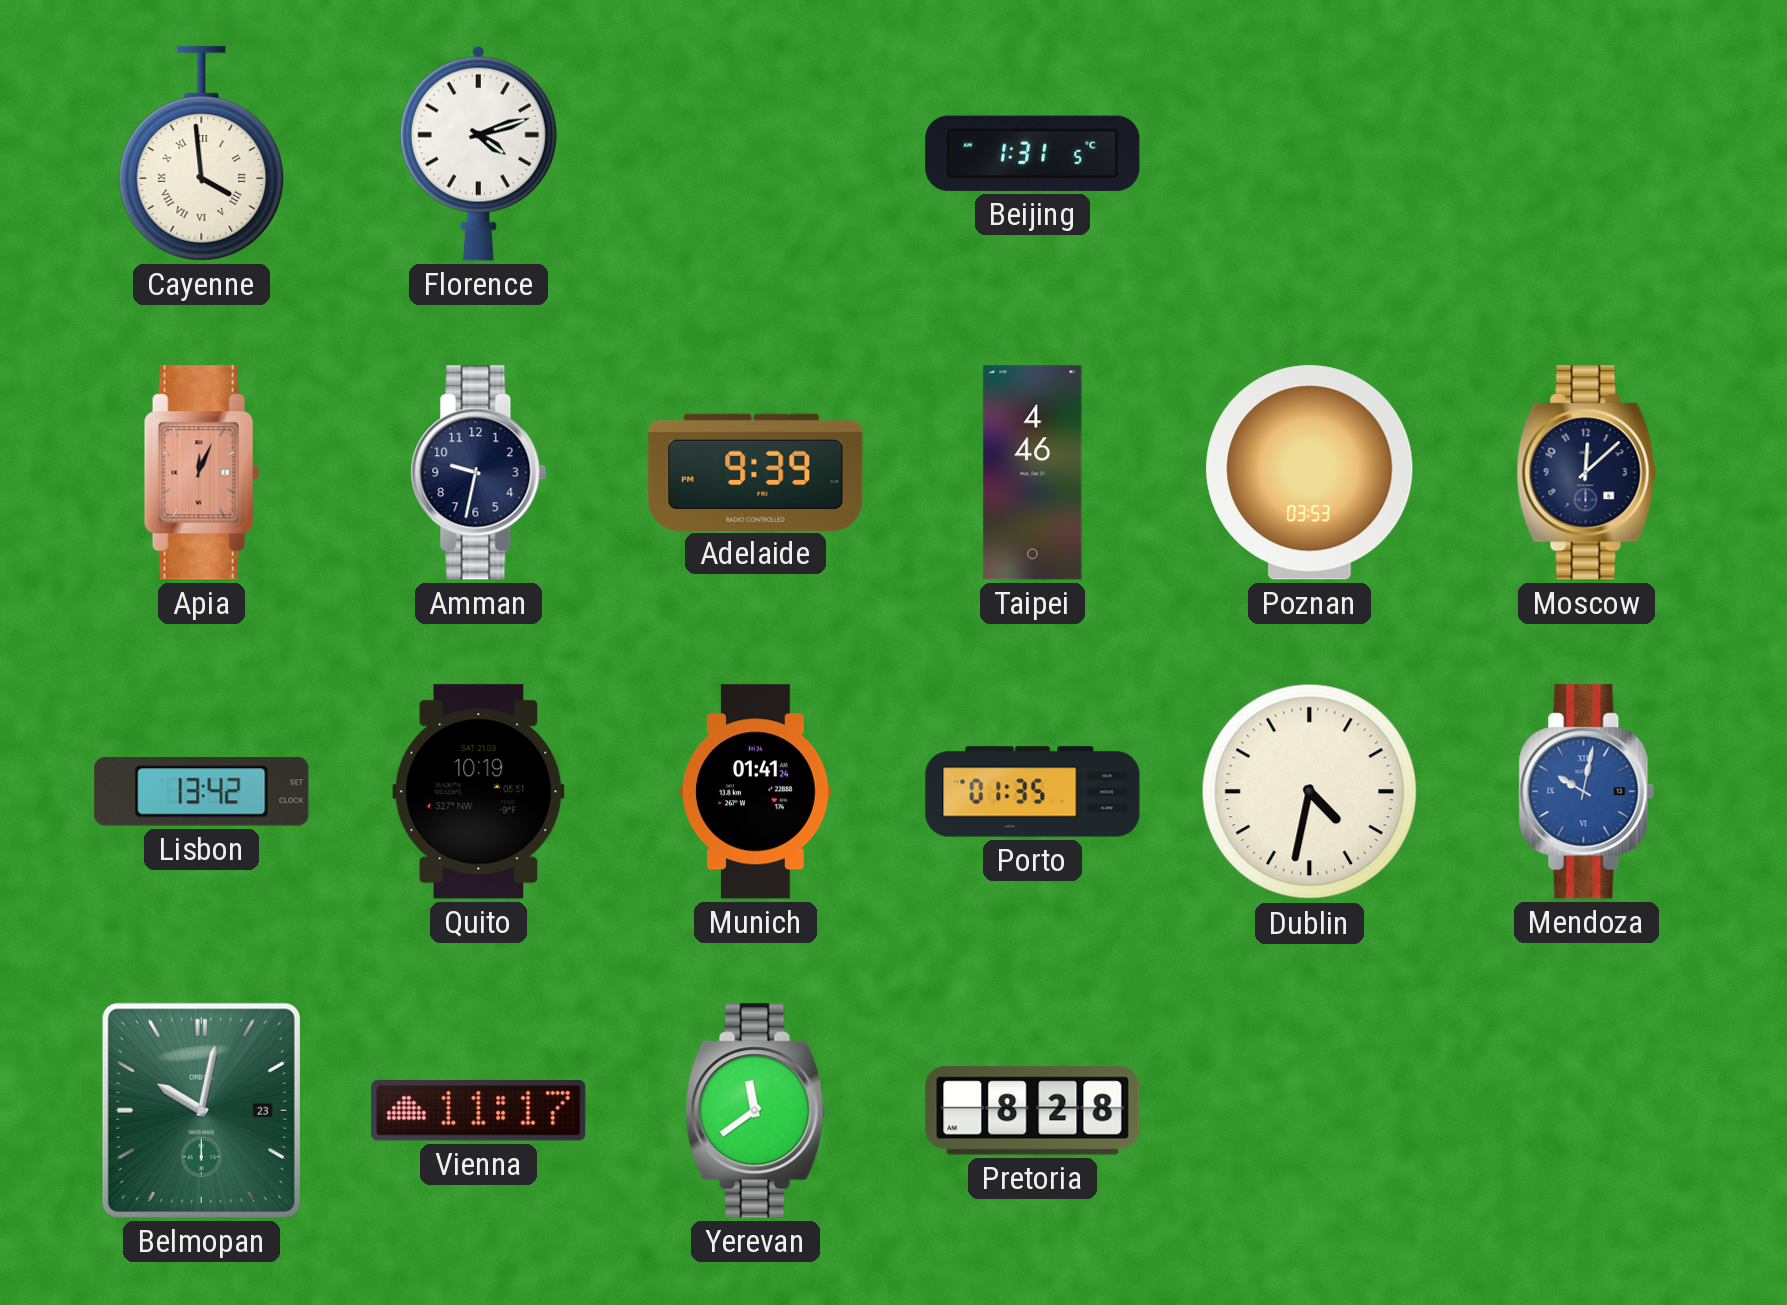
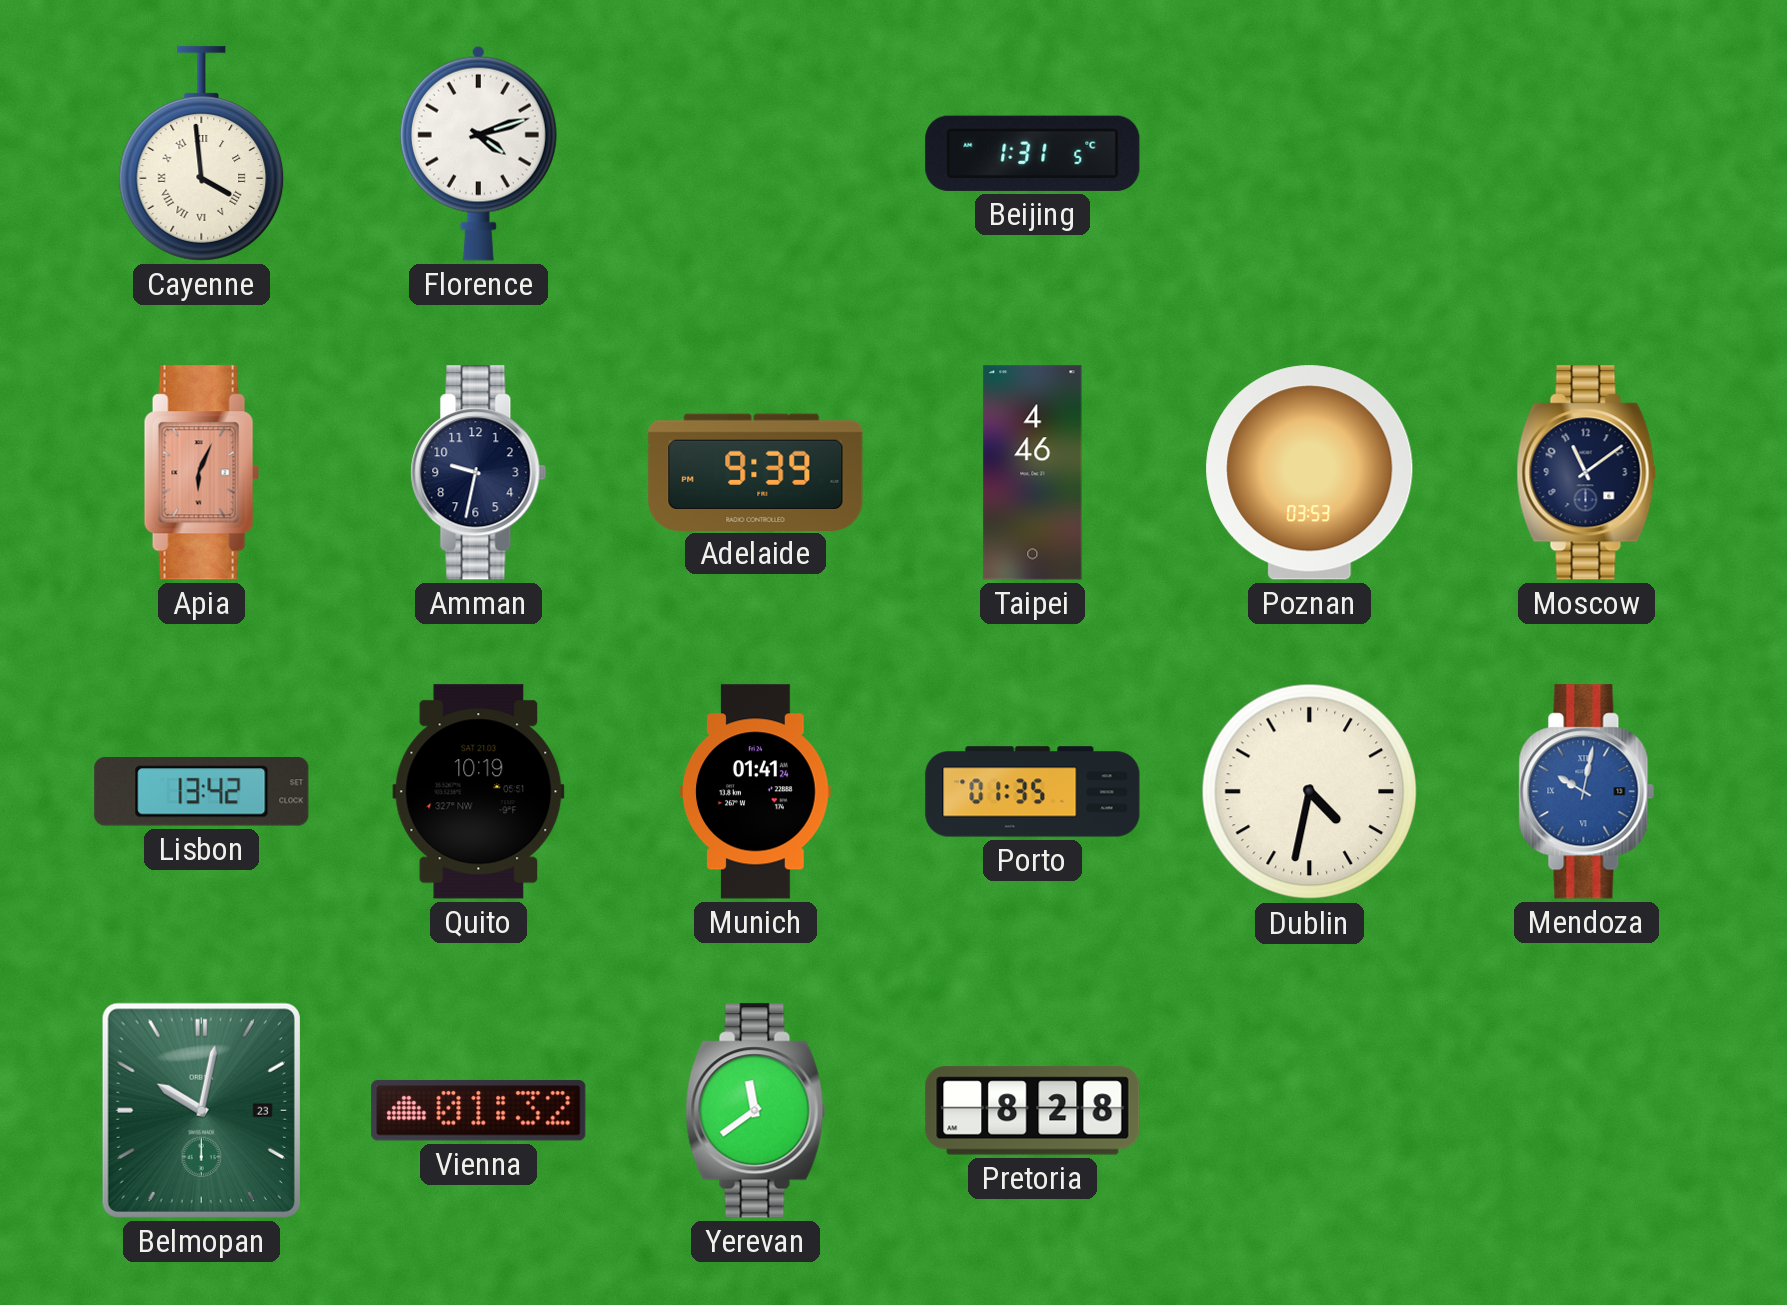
Apia: 12:04 -> 6:04
Moscow: 12:08 -> 11:09
Vienna: 11:17 -> 01:32
